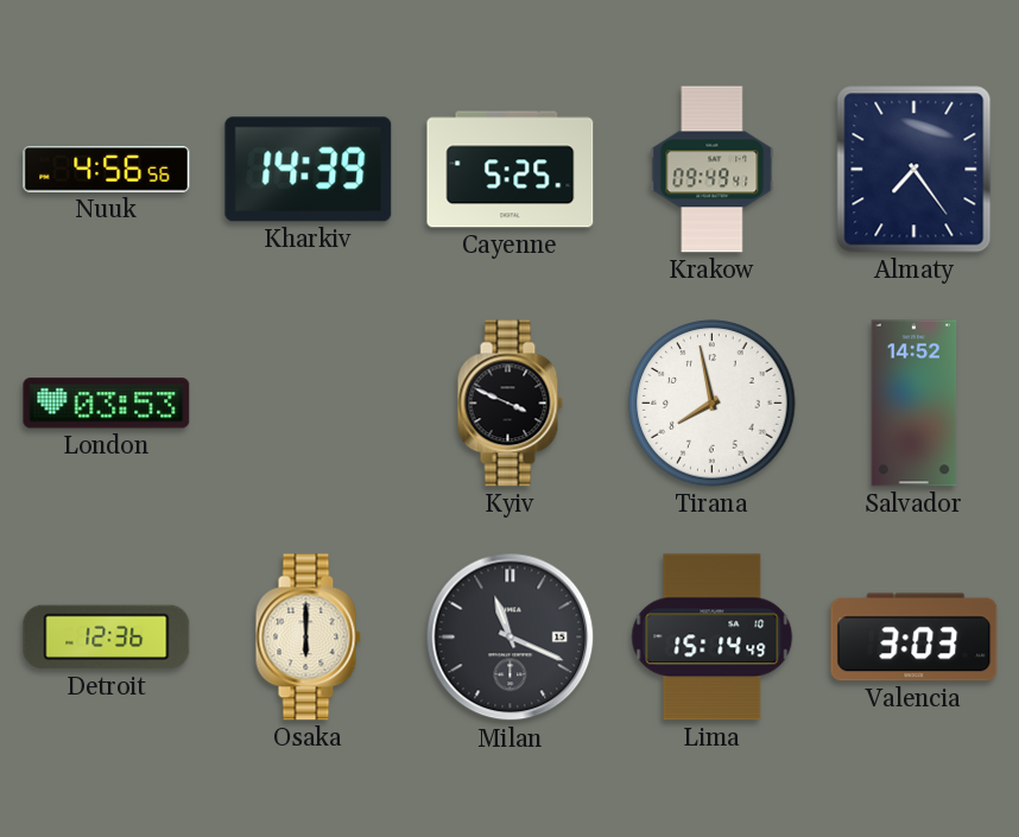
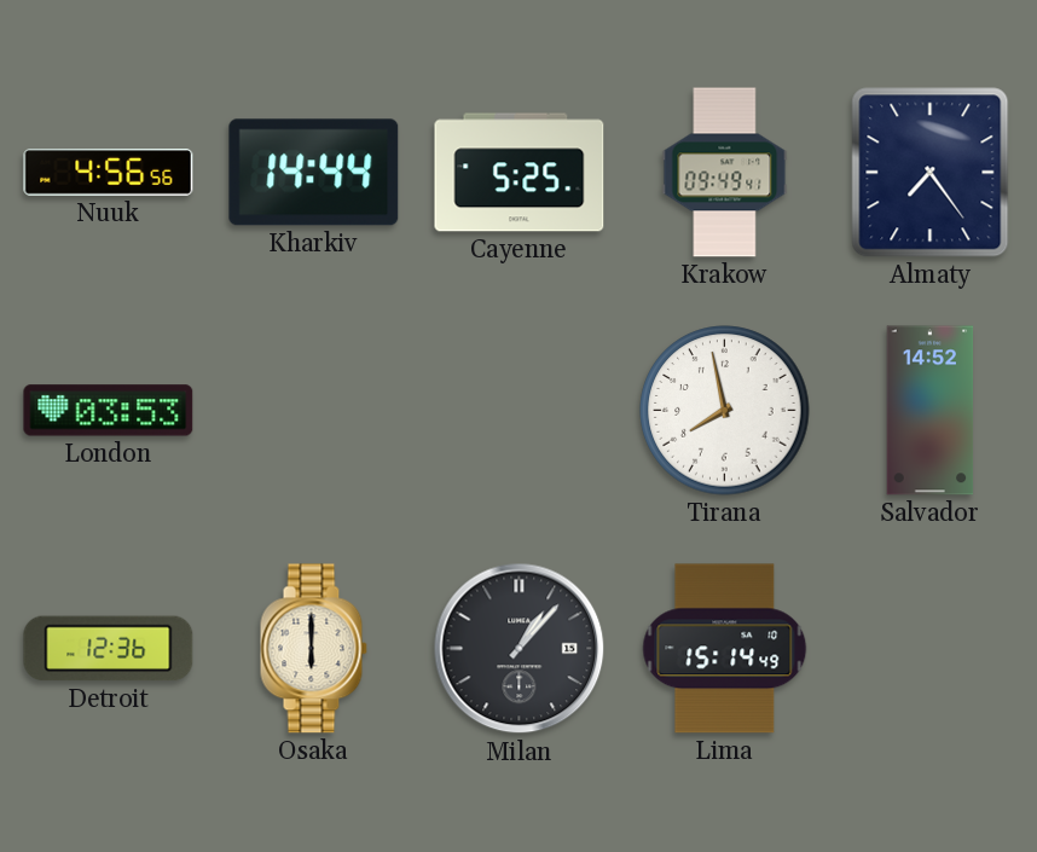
Kharkiv: 14:39 -> 14:44
Kyiv: 3:49 -> none
Milan: 11:19 -> 1:07
Valencia: 3:03 -> none
